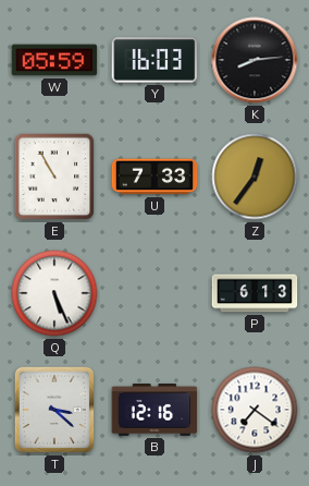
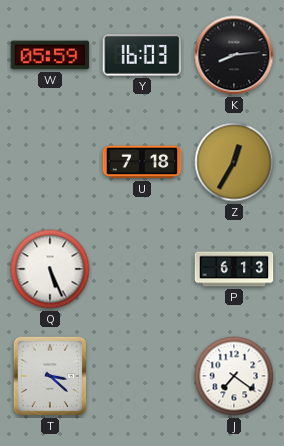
E: 10:55 -> none
U: 7:33 -> 7:18
Z: 12:36 -> 12:35
B: 12:16 -> none
